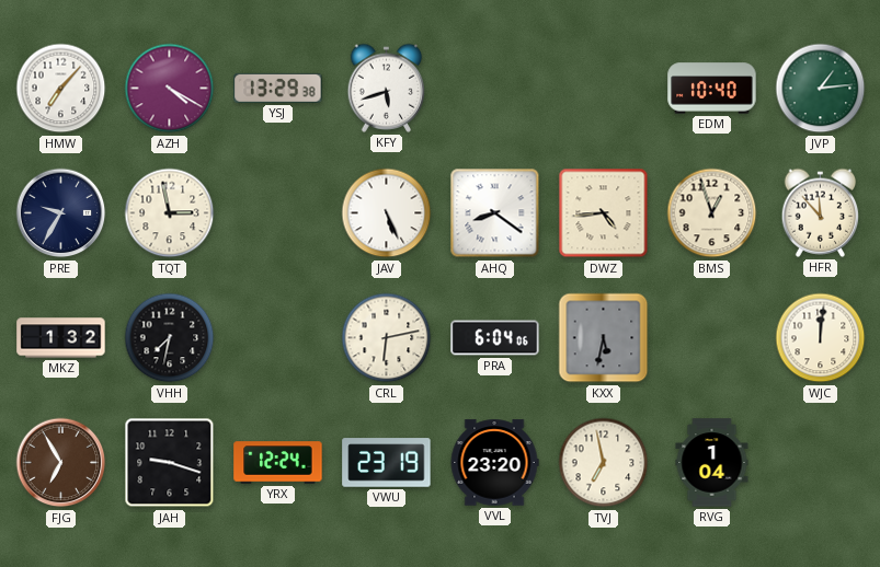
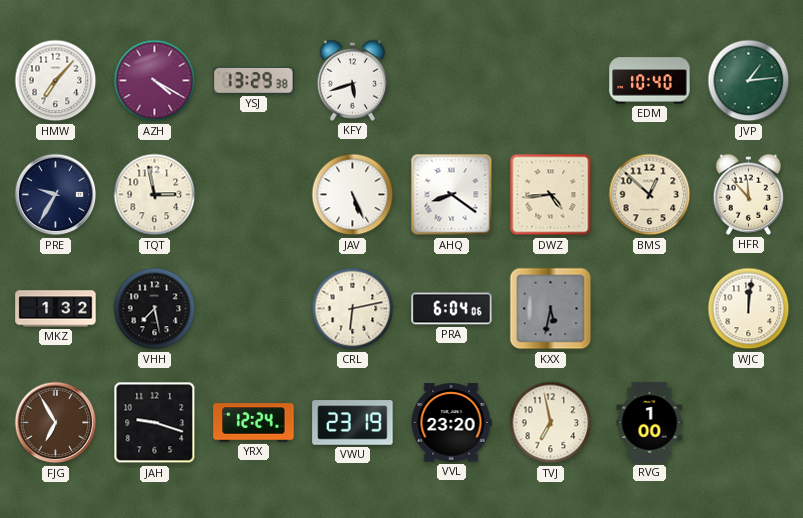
BMS: 12:57 -> 12:52
VHH: 7:32 -> 7:28
RVG: 1:04 -> 1:00
